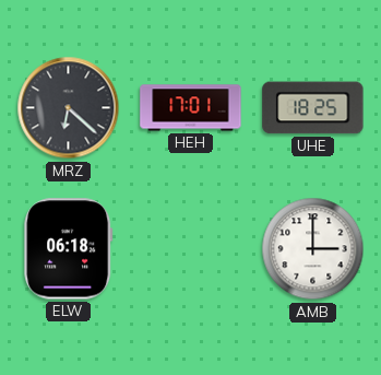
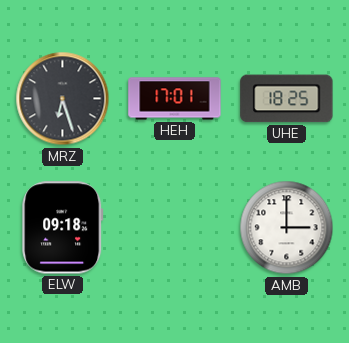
MRZ: 6:22 -> 6:27
ELW: 06:18 -> 09:18
